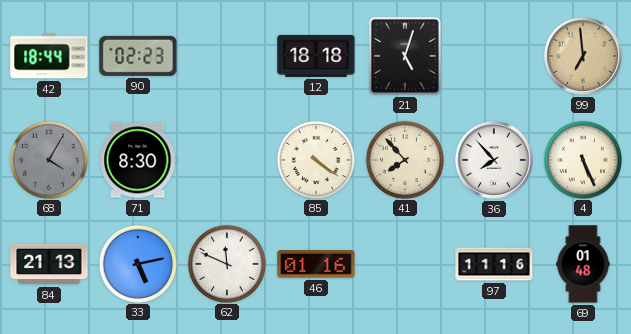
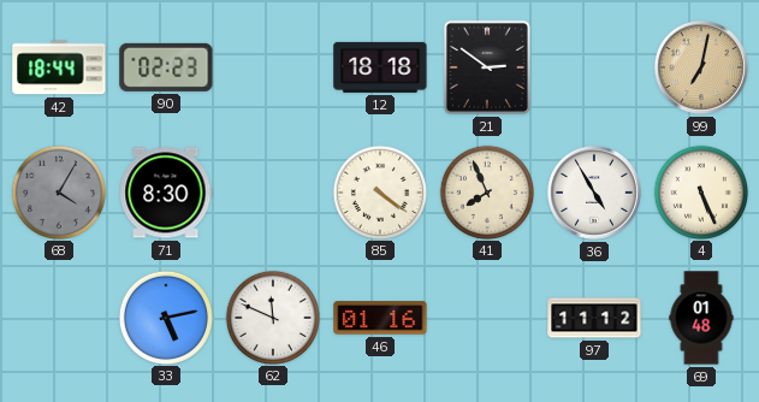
21: 5:03 -> 2:51
99: 6:59 -> 7:02
41: 7:53 -> 7:56
36: 7:53 -> 4:55
84: 21:13 -> none
97: 11:16 -> 11:12
